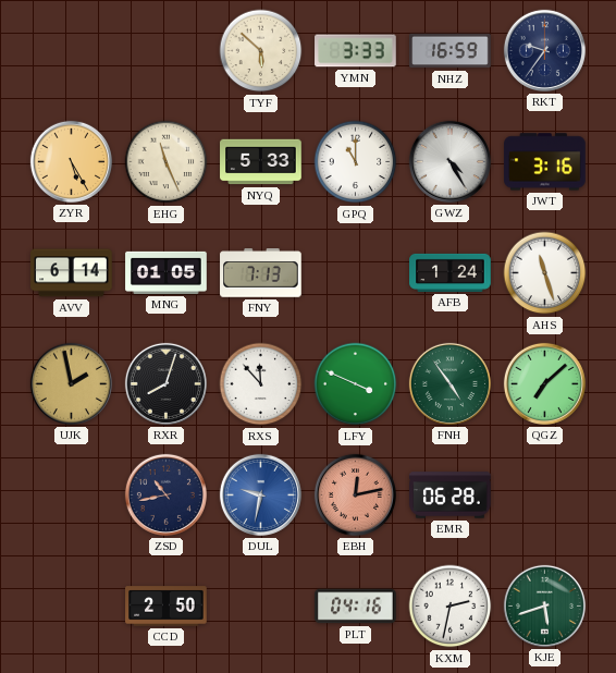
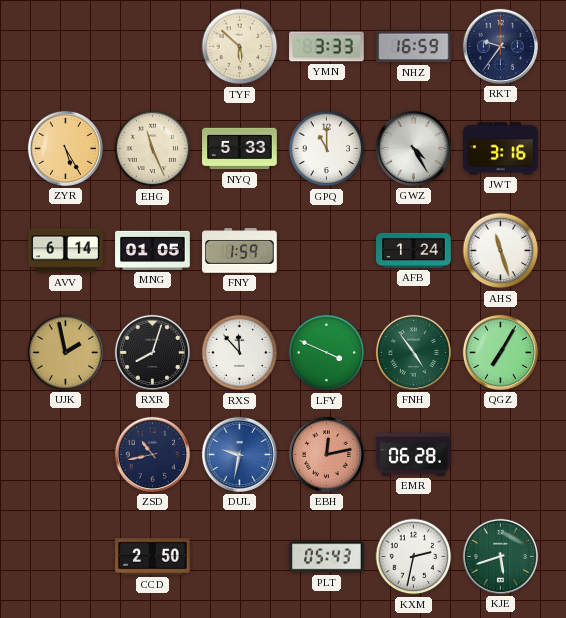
FNY: 7:13 -> 1:59
QGZ: 7:08 -> 7:05
PLT: 04:16 -> 05:43
